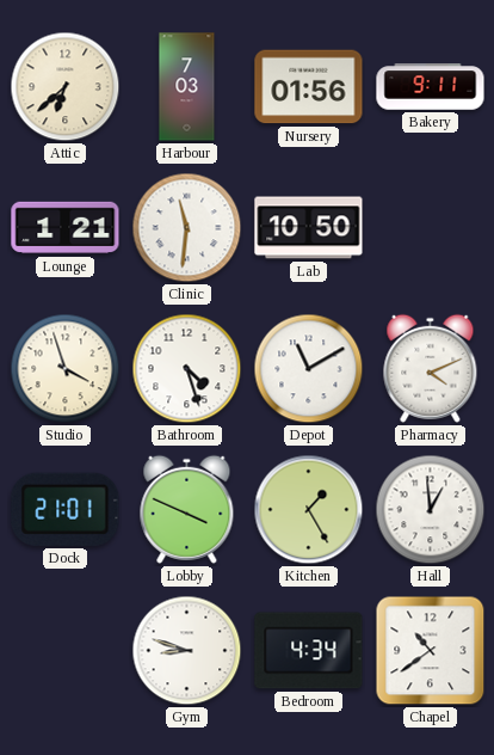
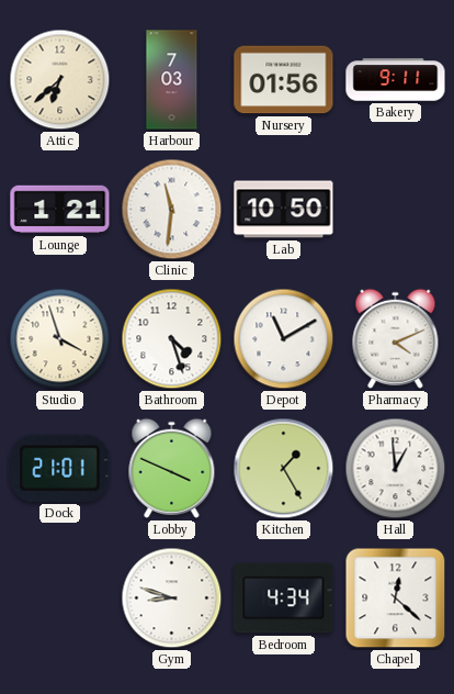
Chapel: 10:39 -> 12:22
